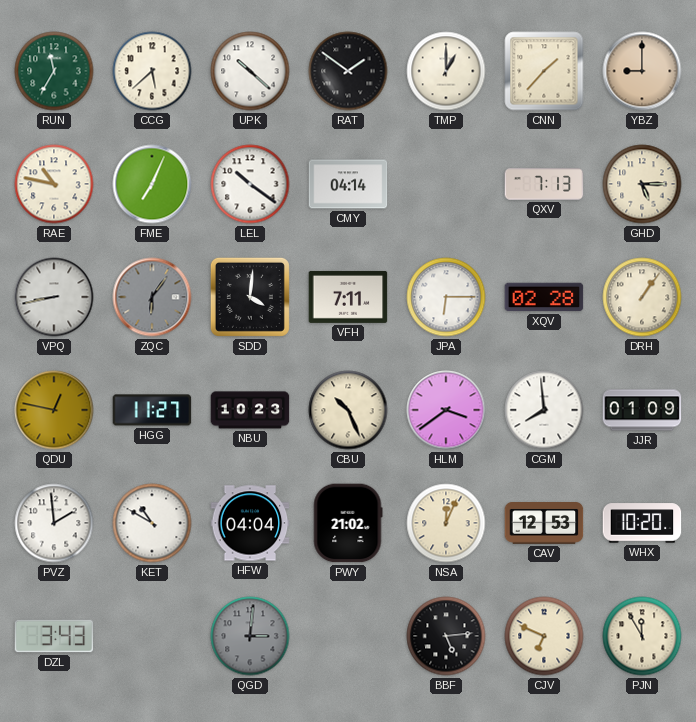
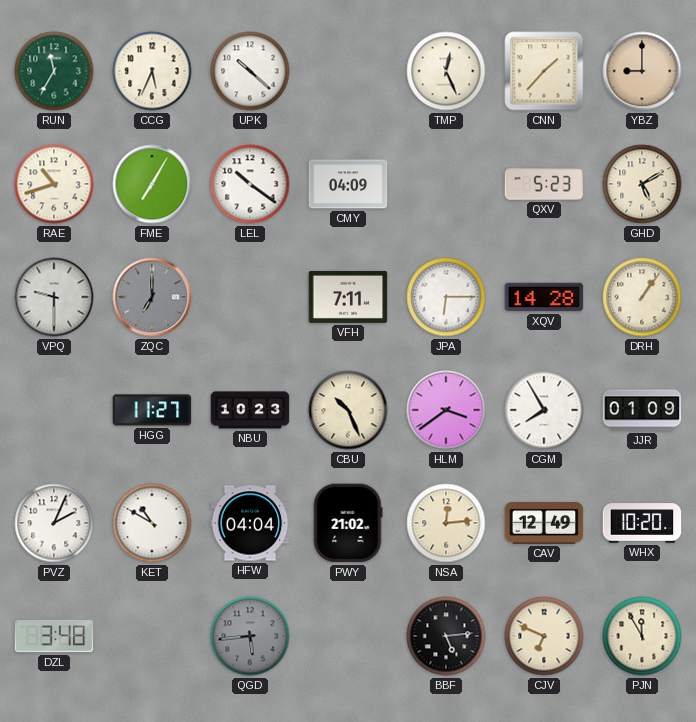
CCG: 5:38 -> 5:34
RAT: 1:51 -> none
TMP: 1:00 -> 12:26
RAE: 10:47 -> 10:42
FME: 7:04 -> 7:05
CMY: 04:14 -> 04:09
QXV: 7:13 -> 5:23
GHD: 5:15 -> 5:10
VPQ: 8:43 -> 9:30
ZQC: 6:06 -> 7:00
SDD: 4:01 -> none
XQV: 02:28 -> 14:28
QDU: 12:47 -> none
CGM: 7:59 -> 7:55
PVZ: 1:59 -> 2:04
NSA: 12:04 -> 12:14
CAV: 12:53 -> 12:49
DZL: 3:43 -> 3:48
QGD: 3:01 -> 5:44
